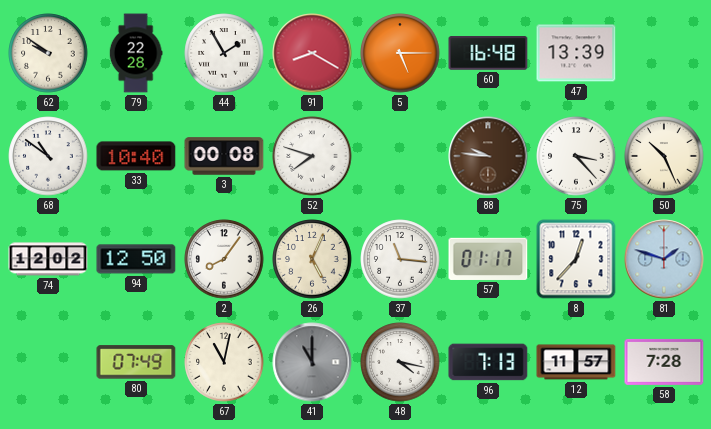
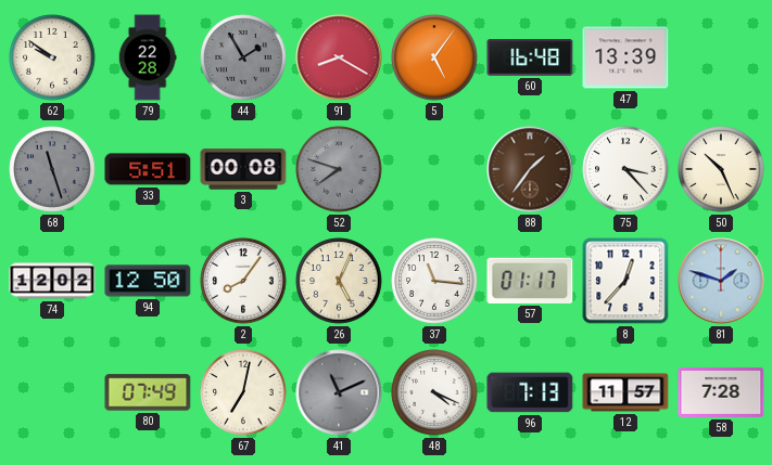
44 dial: white -> grey
5: 5:15 -> 5:06
68: 10:51 -> 11:27
68 dial: white -> grey
33: 10:40 -> 5:51
52 dial: white -> grey
88: 9:46 -> 1:36
67: 11:02 -> 7:02
41: 11:00 -> 11:11
48: 4:17 -> 4:19
